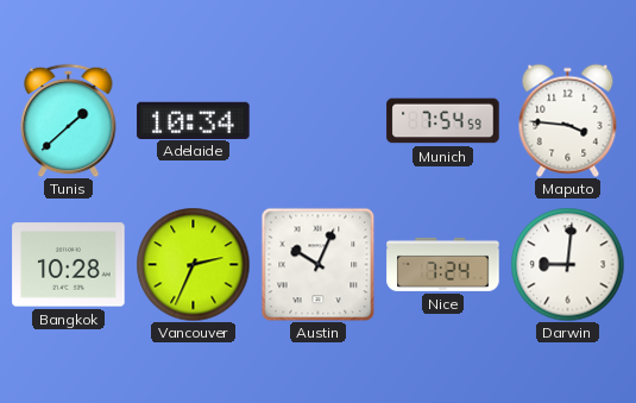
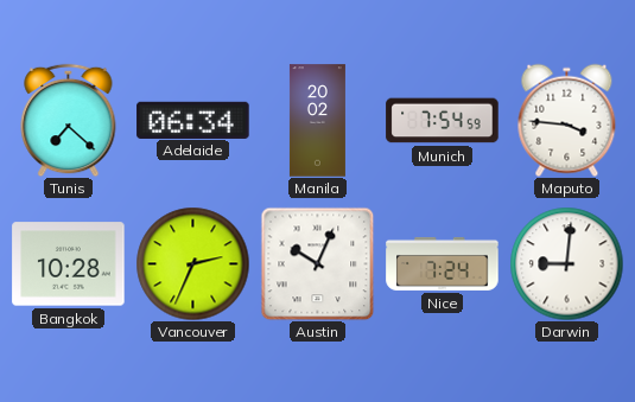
Tunis: 1:38 -> 7:22
Adelaide: 10:34 -> 06:34
Manila: none -> 20:02
